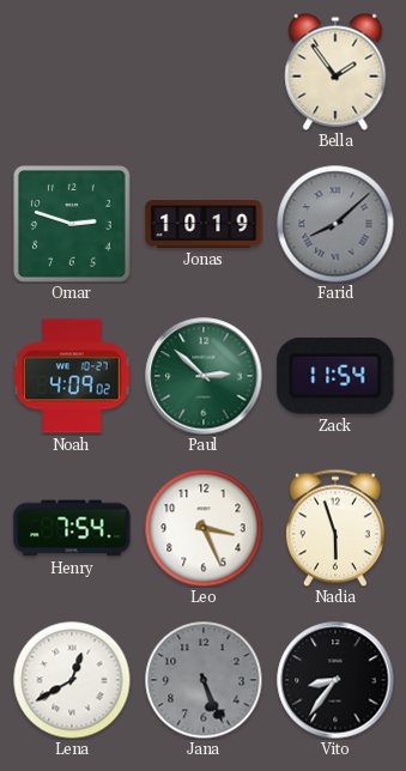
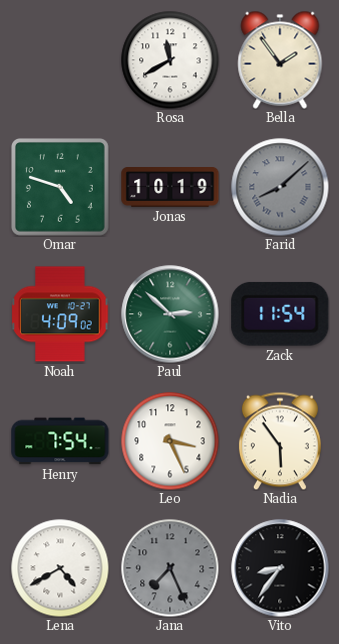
Rosa: none -> 11:40
Omar: 2:48 -> 4:48
Nadia: 5:57 -> 5:54
Lena: 12:40 -> 4:40
Jana: 5:26 -> 7:26
